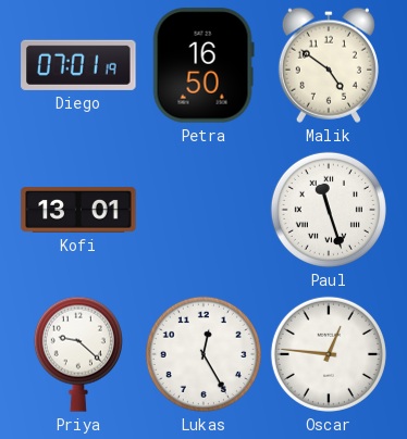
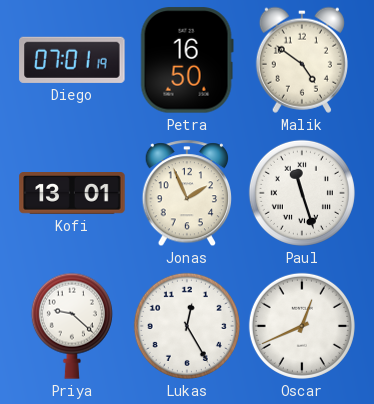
Jonas: none -> 1:56
Oscar: 12:46 -> 12:41
